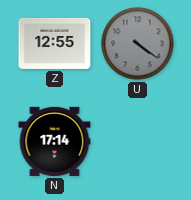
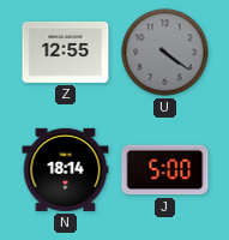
N: 17:14 -> 18:14
J: none -> 5:00
